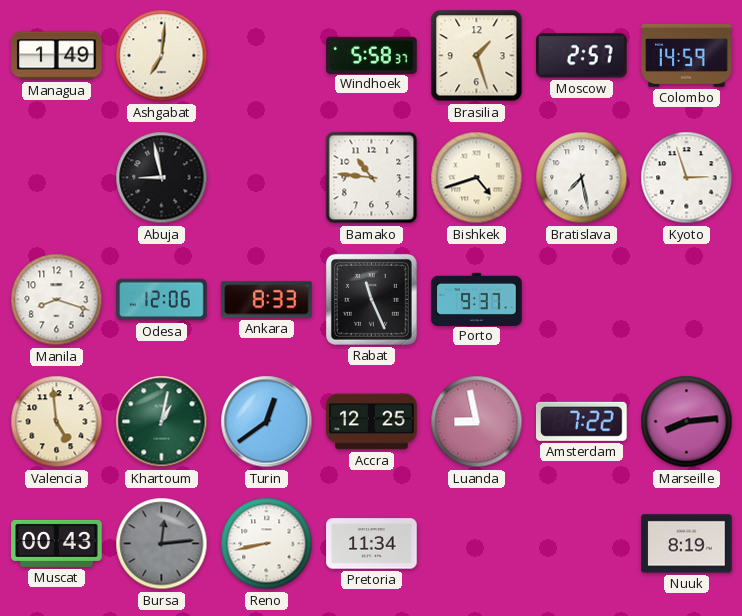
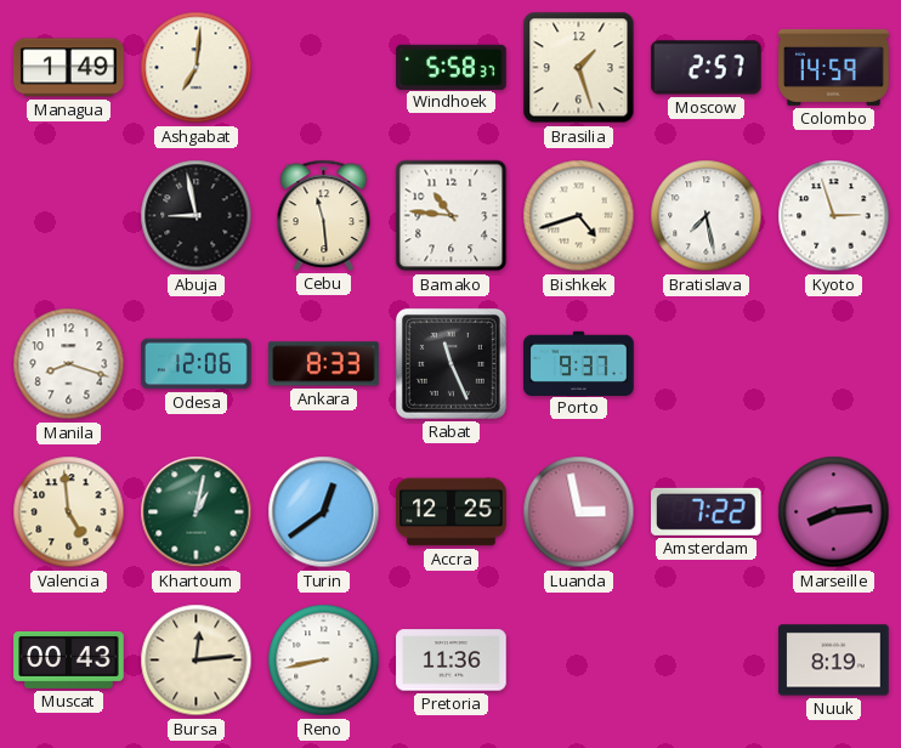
Cebu: none -> 11:29
Luanda: 8:58 -> 2:58
Bursa dial: grey -> cream
Pretoria: 11:34 -> 11:36
